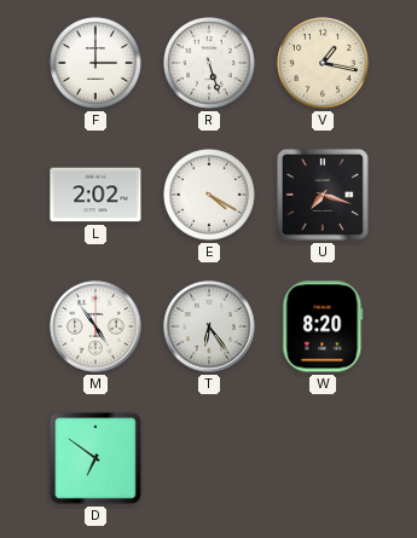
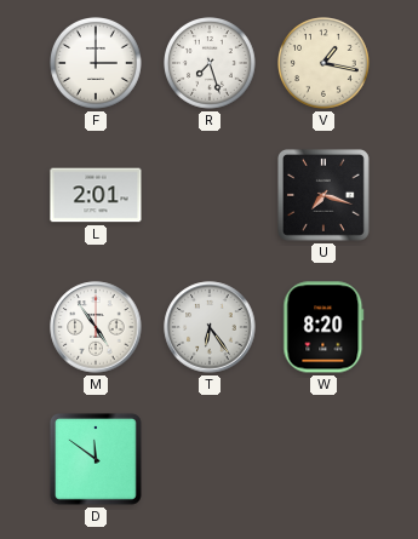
R: 5:27 -> 7:27
L: 2:02 -> 2:01
E: 4:20 -> none
D: 6:51 -> 11:51
